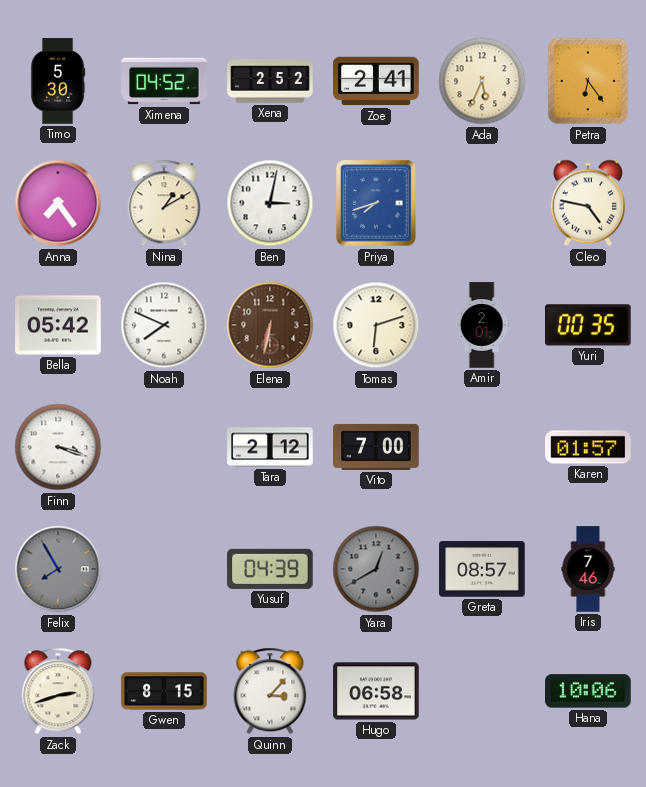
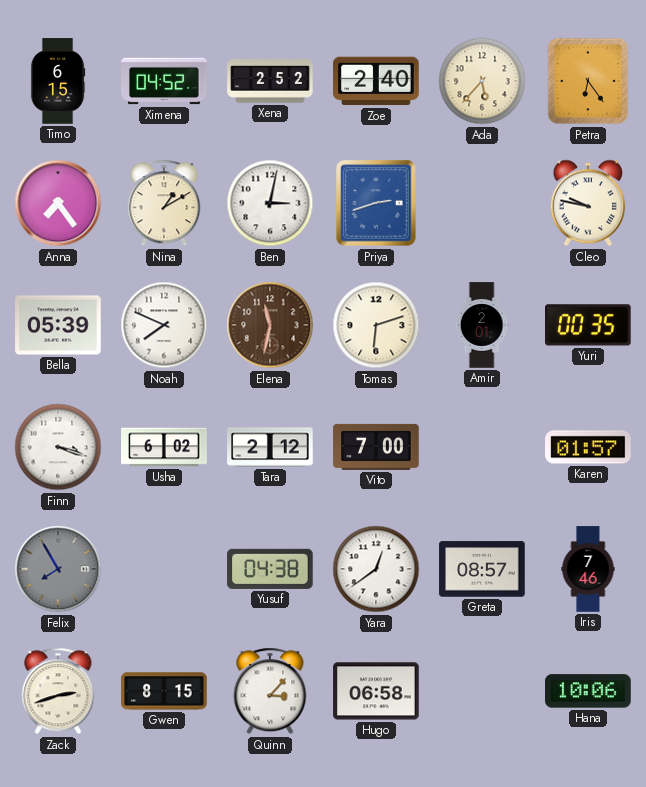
Timo: 5:30 -> 6:15
Zoe: 2:41 -> 2:40
Ada: 5:34 -> 5:37
Priya: 7:42 -> 2:42
Cleo: 4:47 -> 9:47
Bella: 05:42 -> 05:39
Elena: 6:32 -> 11:32
Usha: none -> 6:02
Yusuf: 04:39 -> 04:38
Yara: 12:40 -> 12:39
Yara dial: grey -> white
